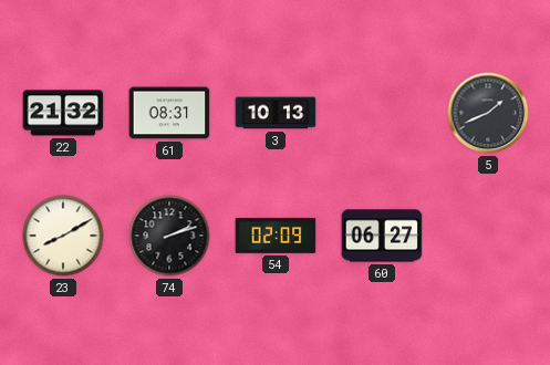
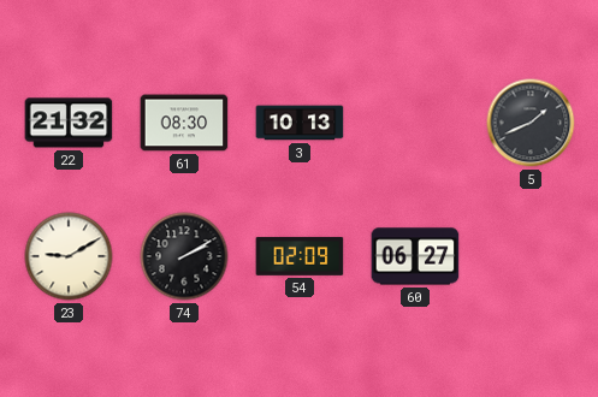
61: 08:31 -> 08:30
23: 8:10 -> 9:10
74: 2:12 -> 2:10
